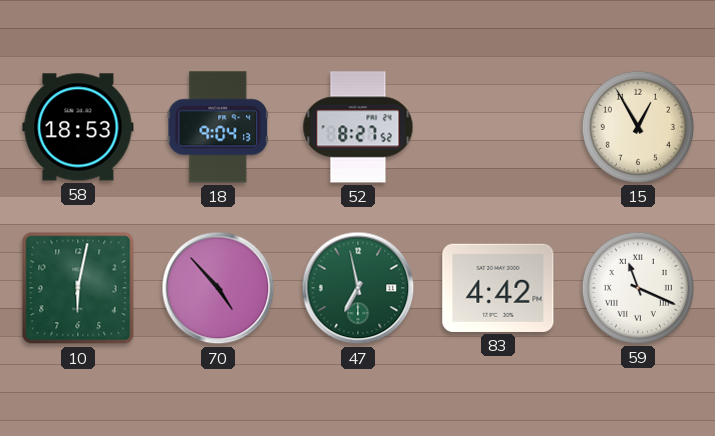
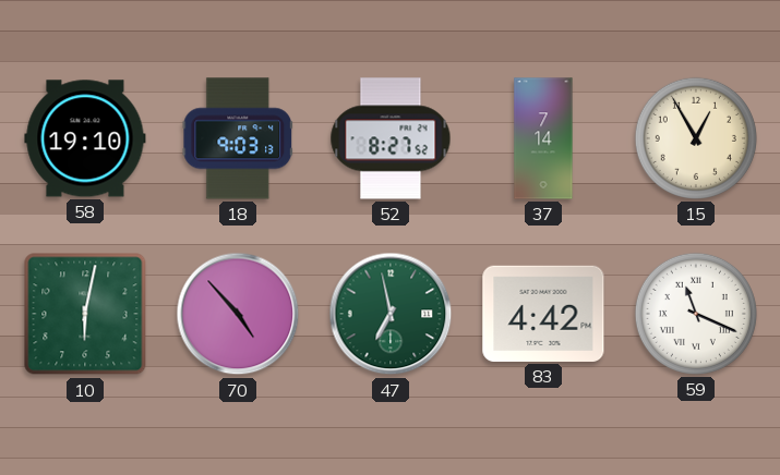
58: 18:53 -> 19:10
18: 9:04 -> 9:03
37: none -> 7:14
